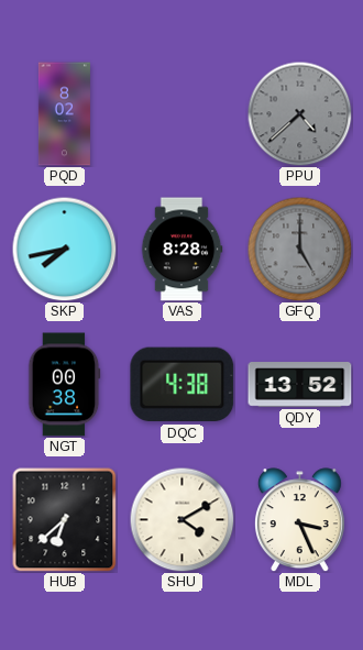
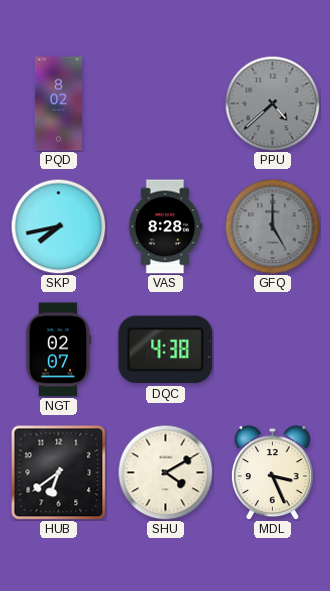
NGT: 00:38 -> 02:07
QDY: 13:52 -> none
HUB: 6:38 -> 6:39
